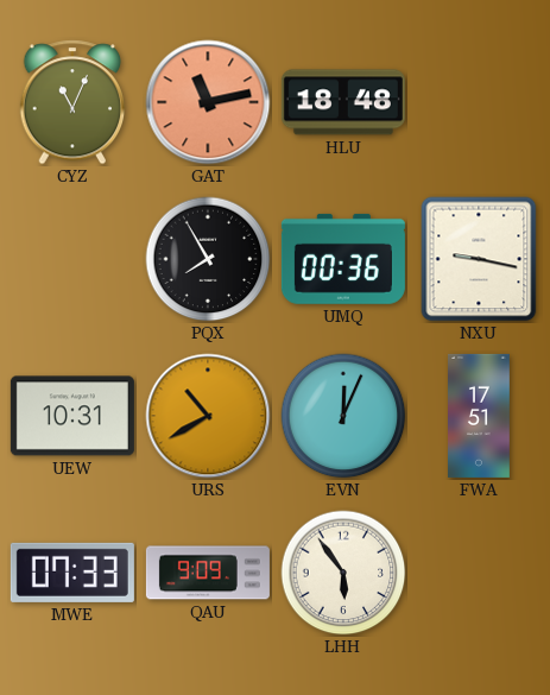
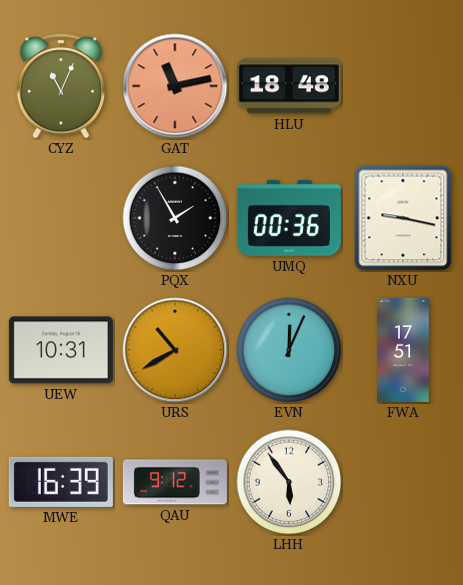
PQX: 7:55 -> 1:55
MWE: 07:33 -> 16:39
QAU: 9:09 -> 9:12
